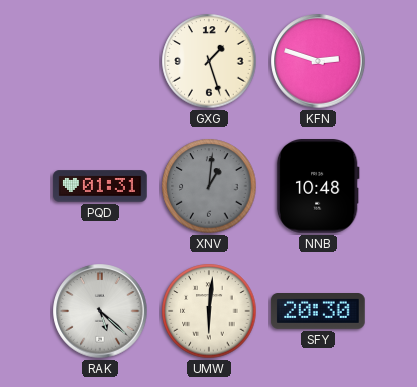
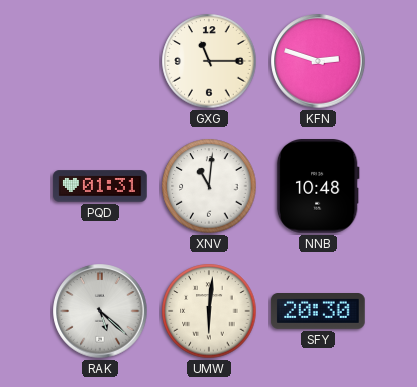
GXG: 1:27 -> 11:15
XNV: 1:01 -> 11:01
XNV dial: grey -> white
